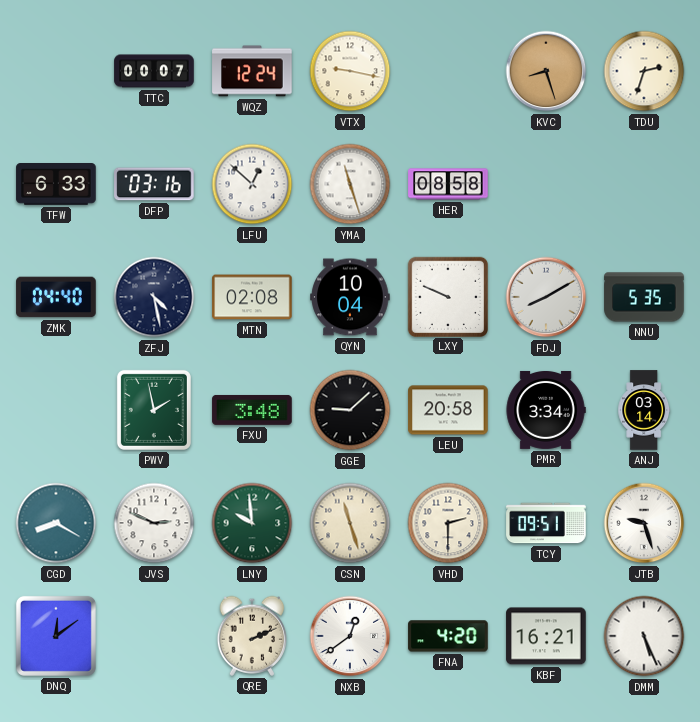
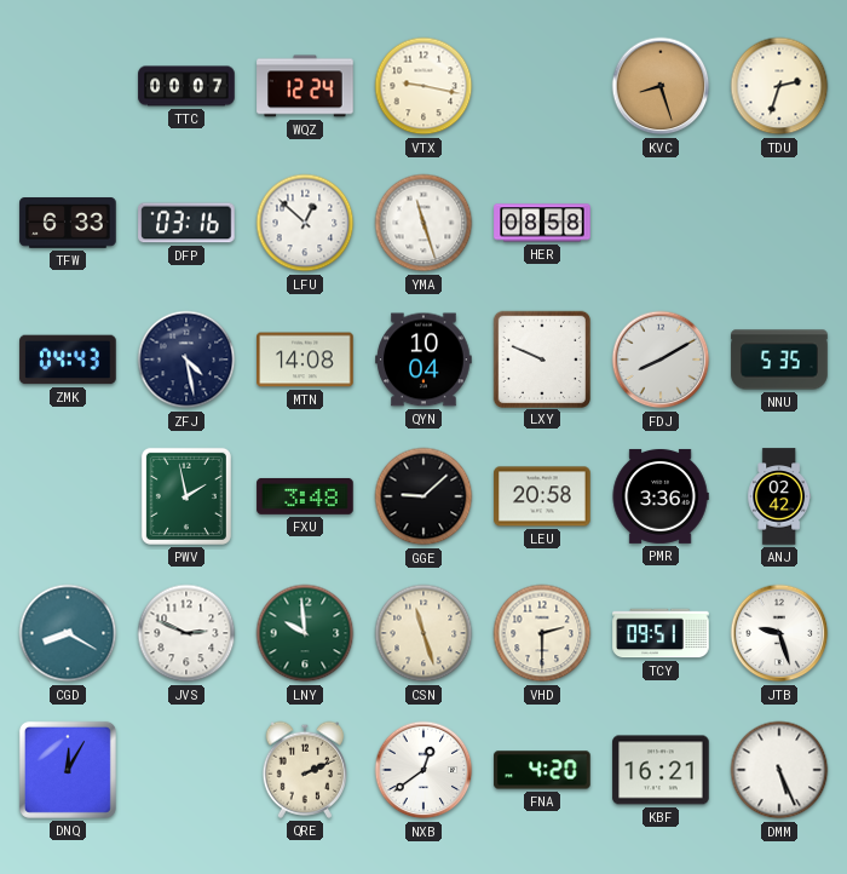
ZMK: 04:40 -> 04:43
MTN: 02:08 -> 14:08
PMR: 3:34 -> 3:36
ANJ: 03:14 -> 02:42
DNQ: 12:09 -> 12:05
